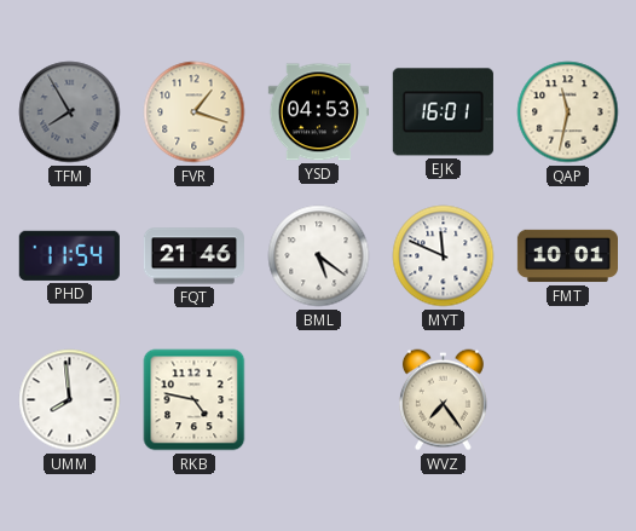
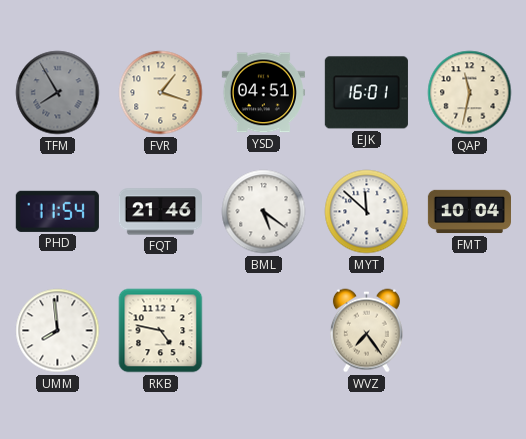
YSD: 04:53 -> 04:51
MYT: 11:49 -> 11:52
FMT: 10:01 -> 10:04
